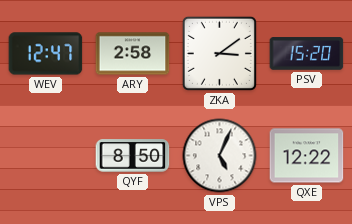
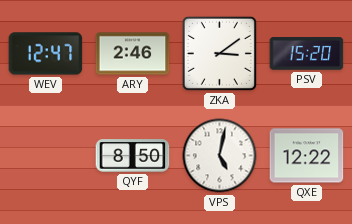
ARY: 2:58 -> 2:46
VPS: 5:04 -> 5:02
